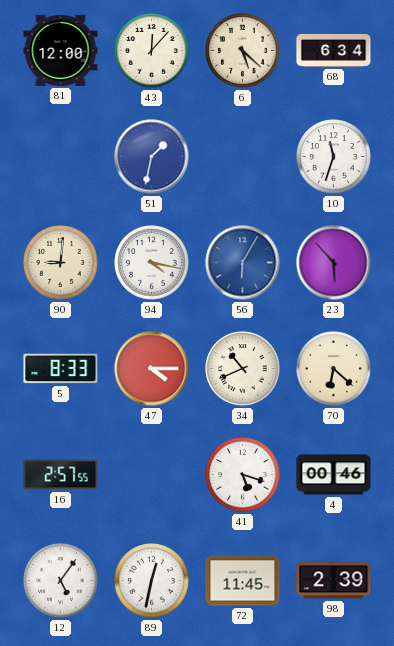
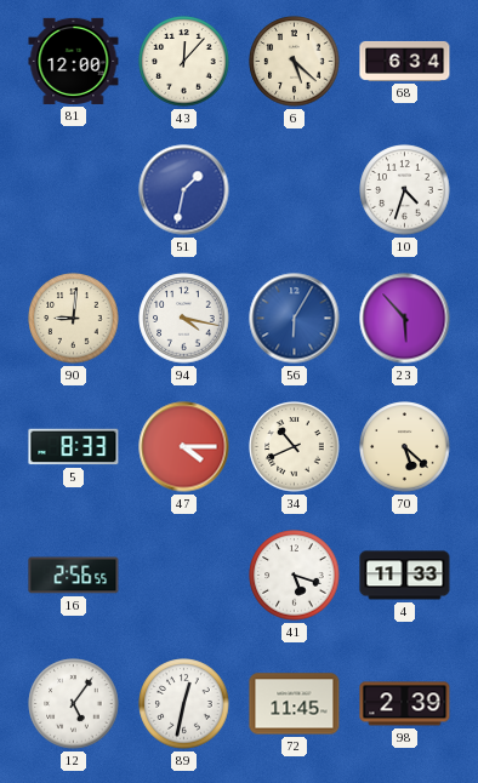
10: 11:33 -> 4:33
70: 6:22 -> 5:22
16: 2:57 -> 2:56
4: 00:46 -> 11:33
